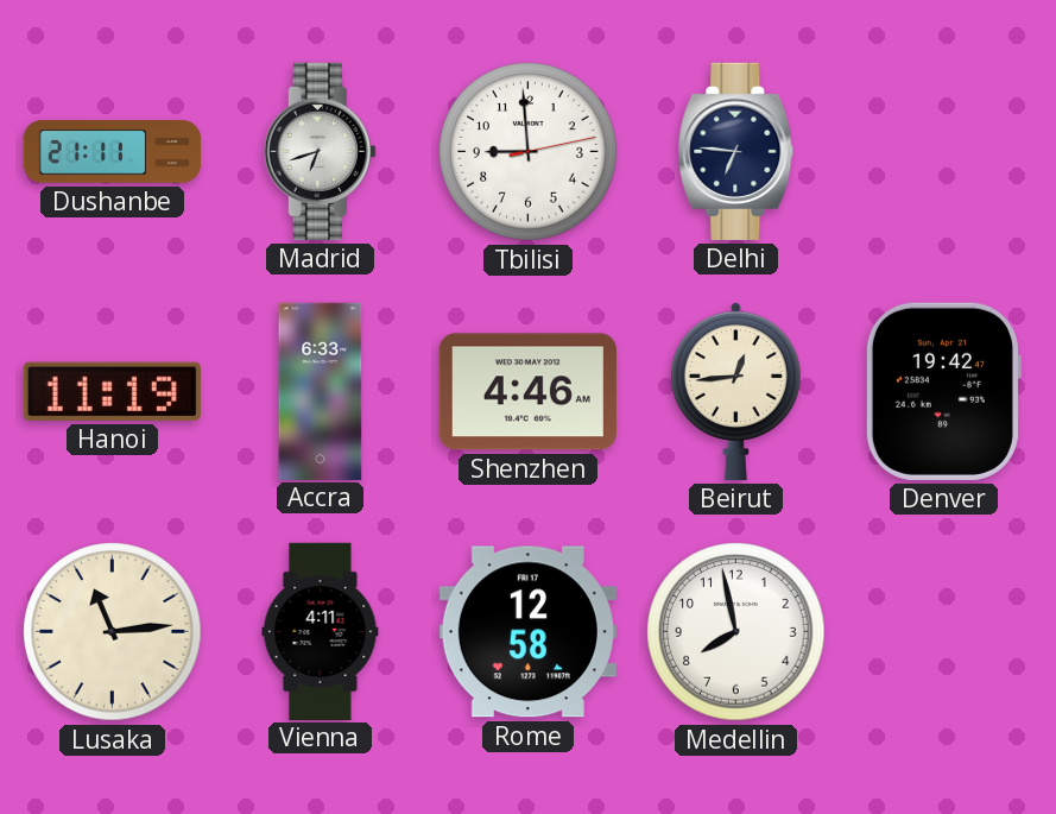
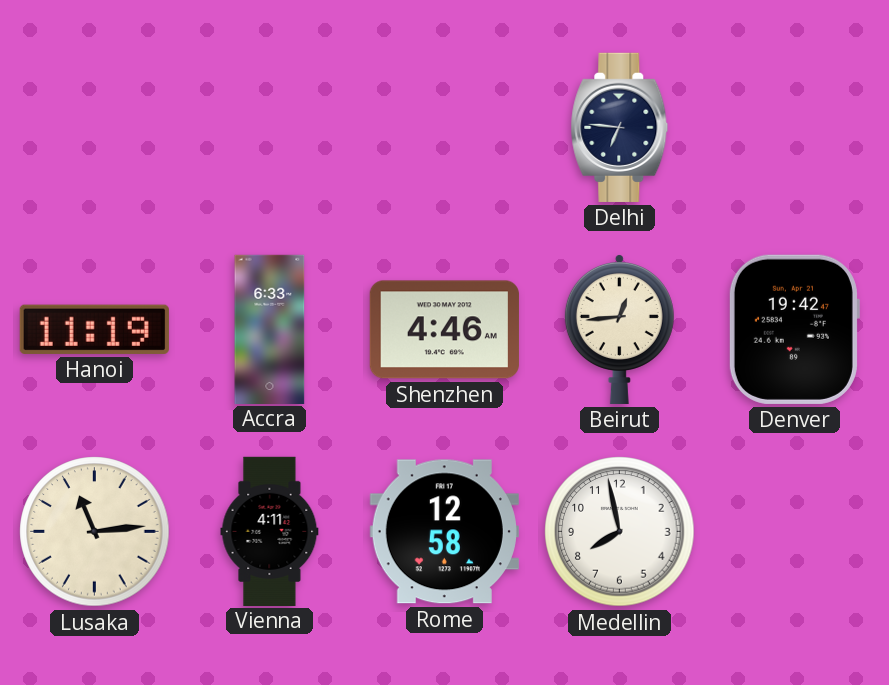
Dushanbe: 21:11 -> none
Madrid: 6:42 -> none
Tbilisi: 8:59 -> none
